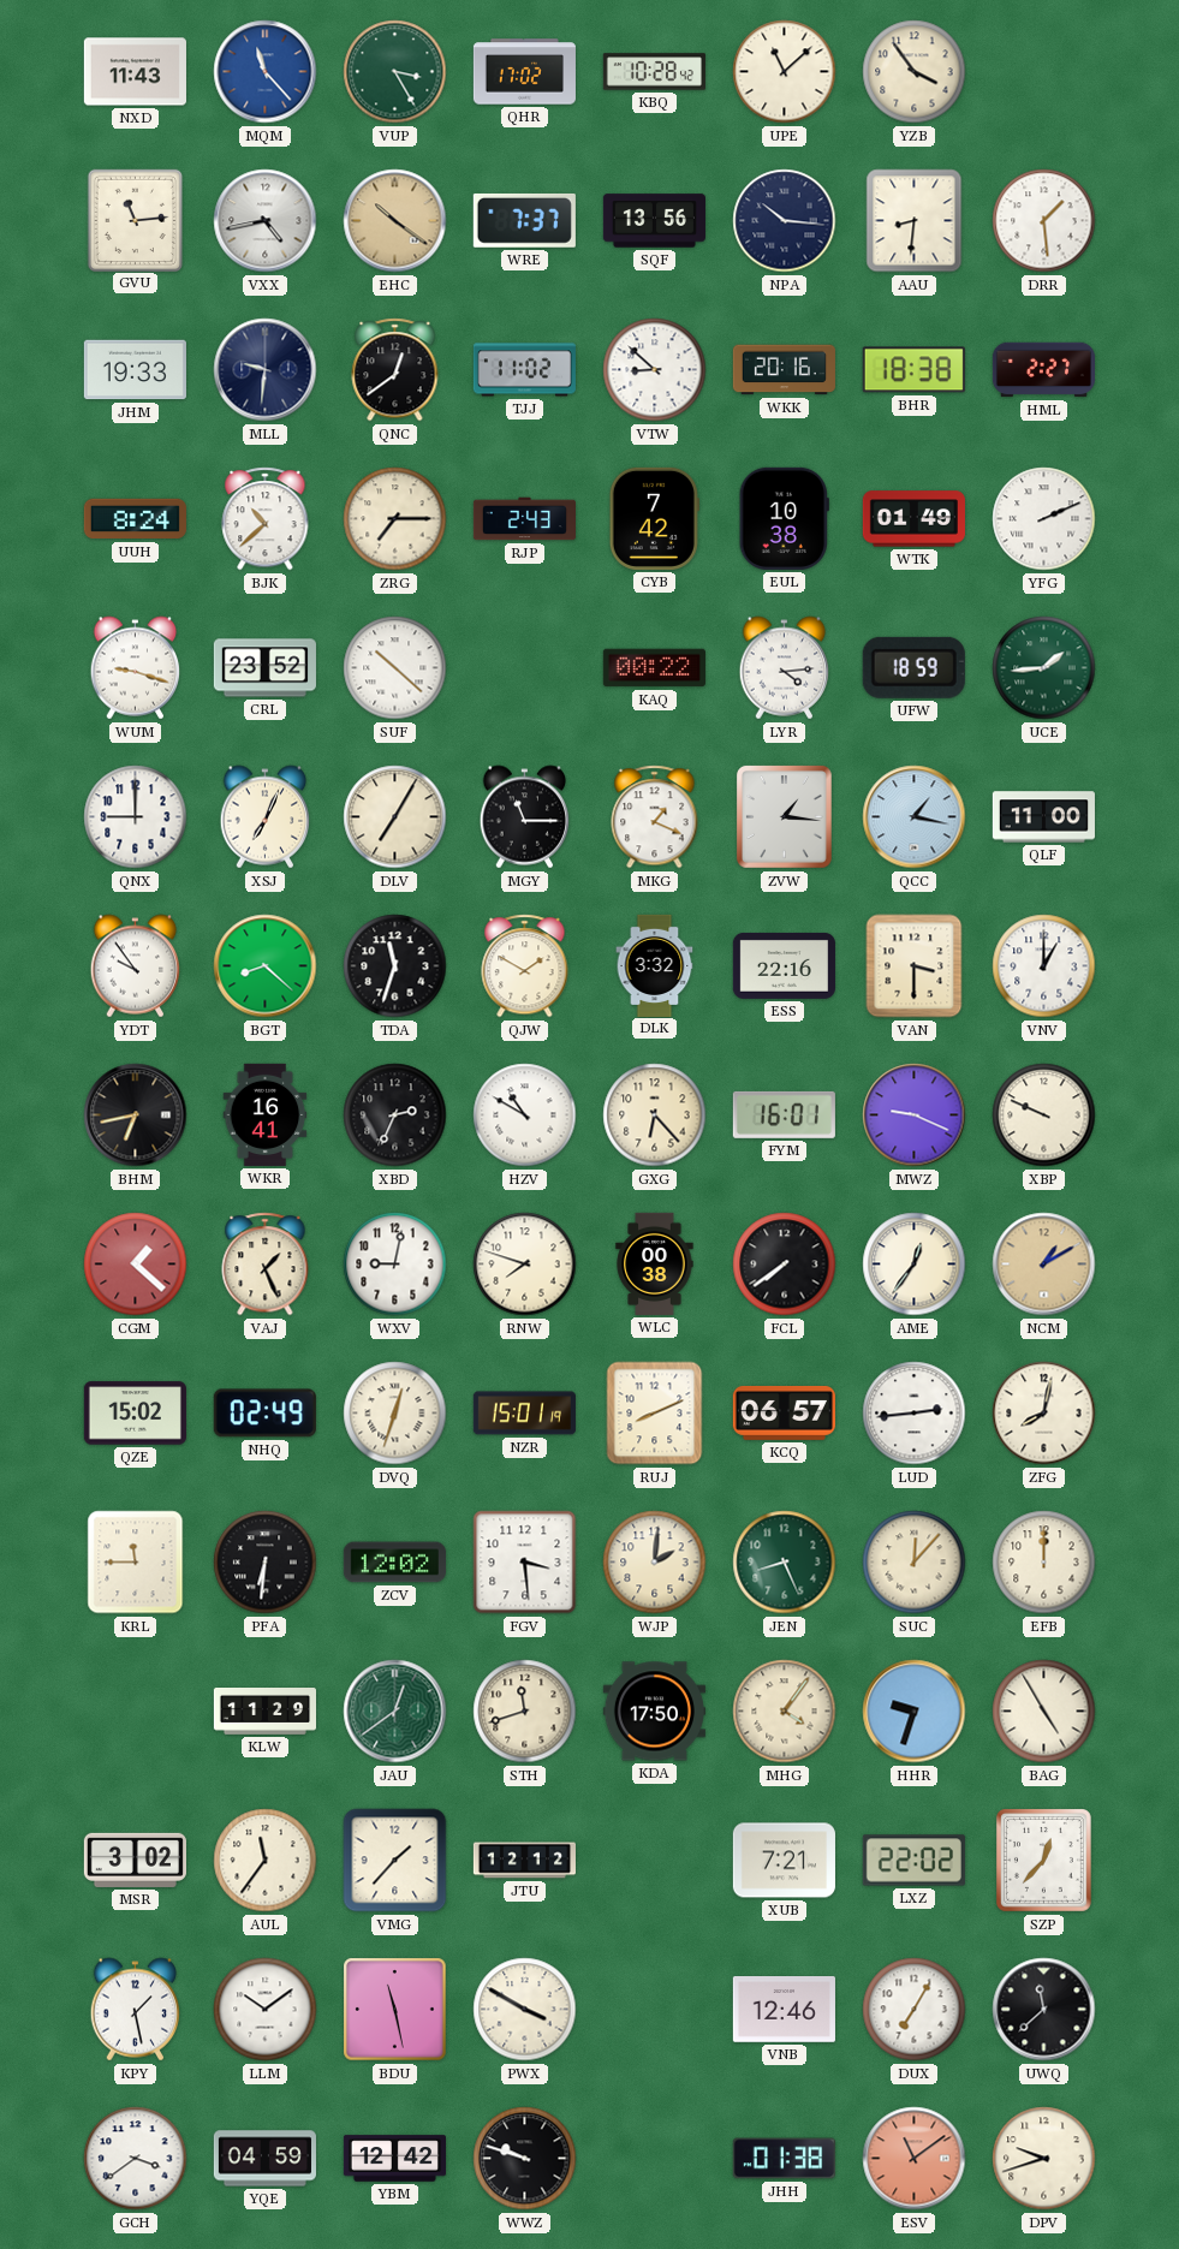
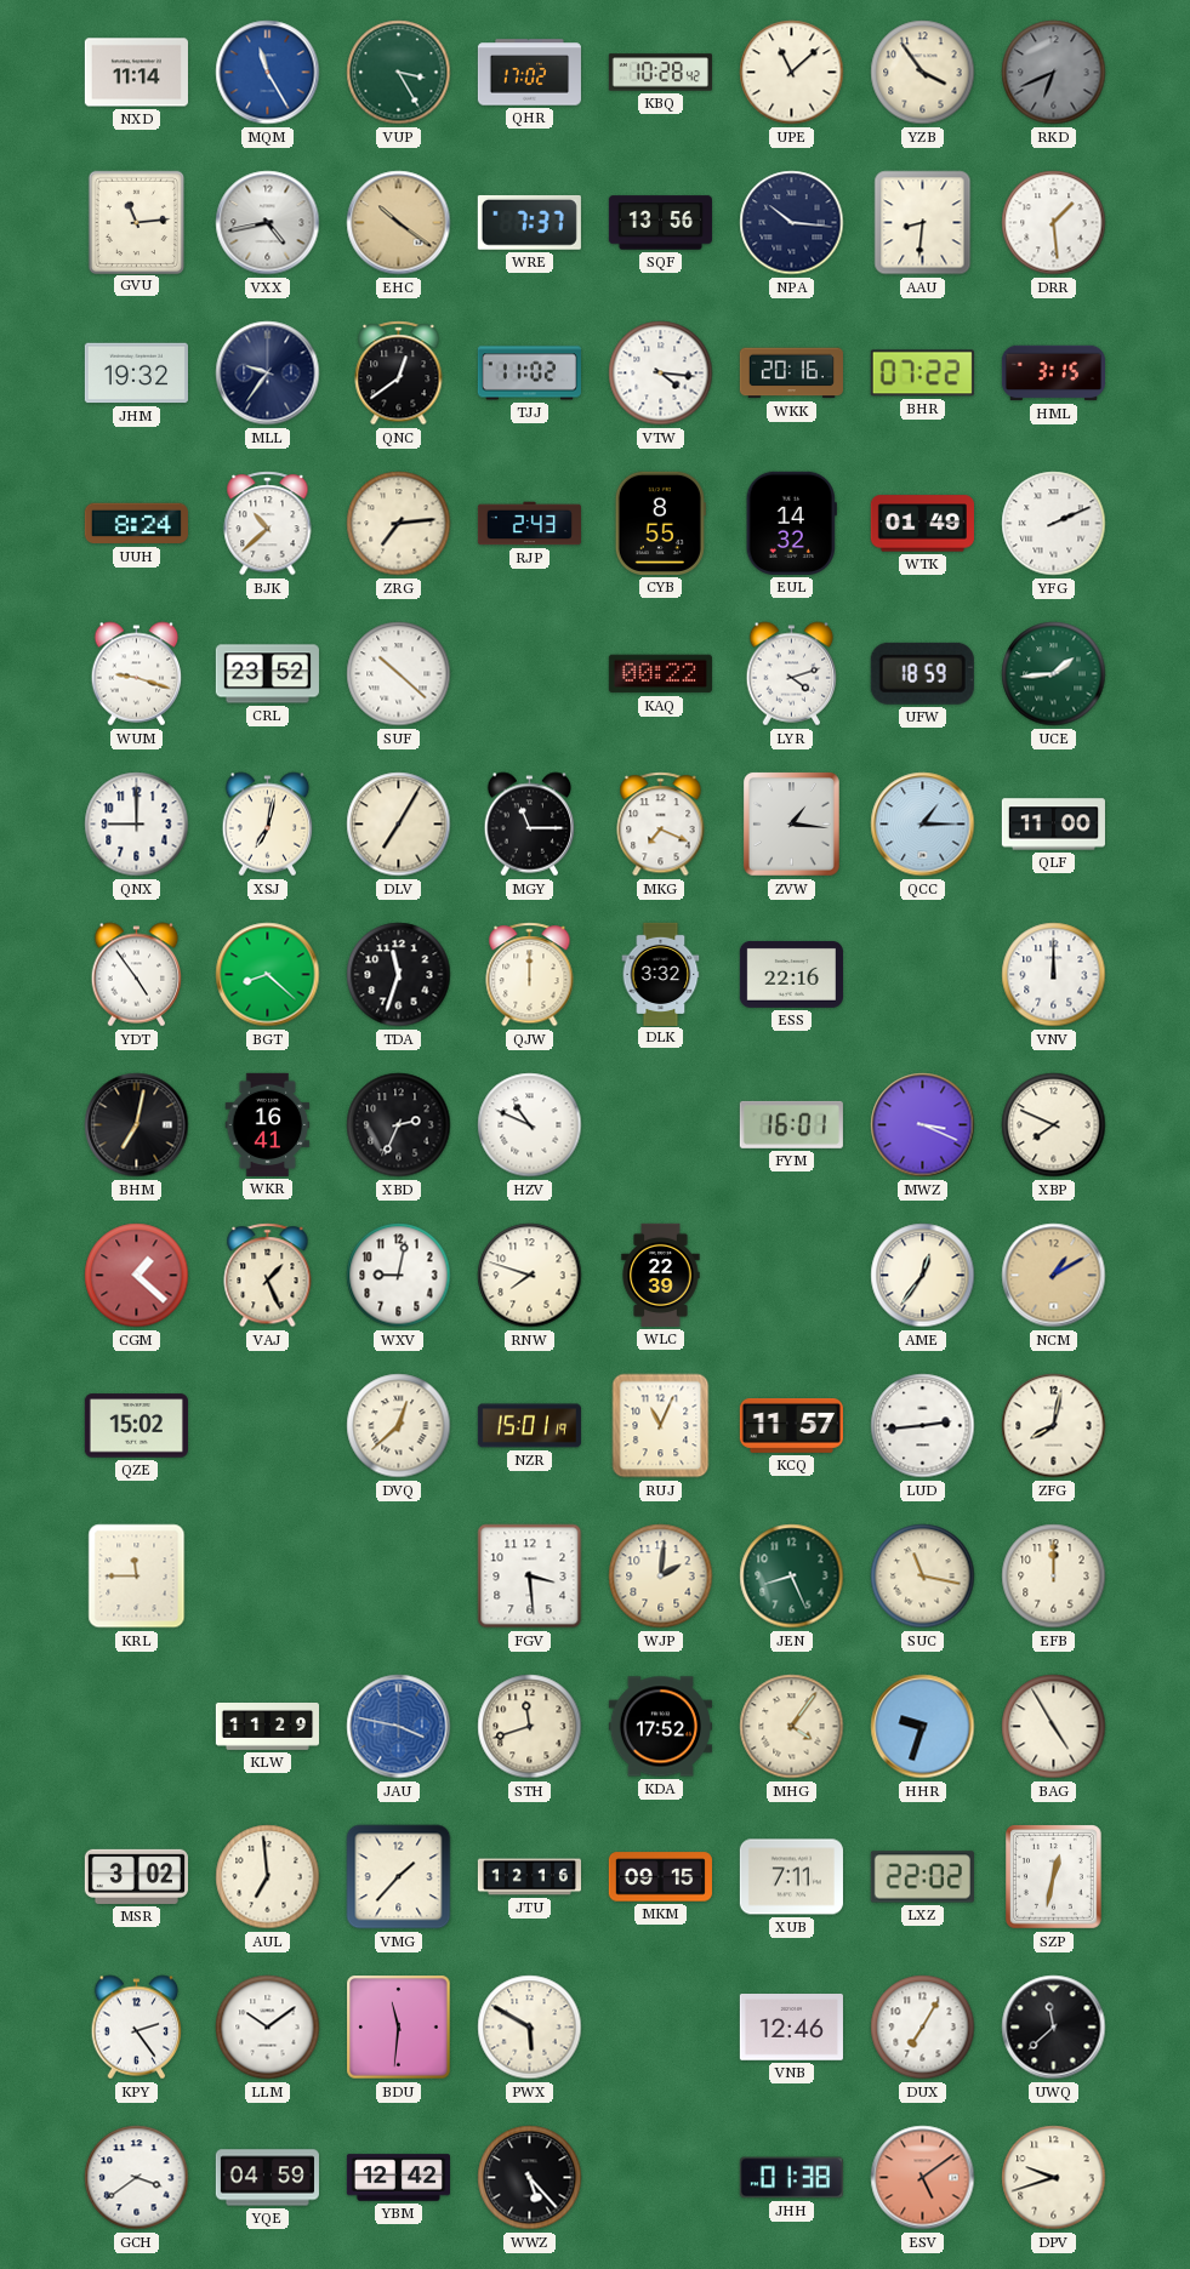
NXD: 11:43 -> 11:14
MQM: 11:23 -> 11:25
RKD: none -> 6:41
JHM: 19:33 -> 19:32
MLL: 9:31 -> 9:36
VTW: 8:52 -> 4:16
BHR: 18:38 -> 07:22
HML: 2:27 -> 3:15
ZRG: 7:15 -> 7:14
CYB: 7:42 -> 8:55
EUL: 10:38 -> 14:32
LYR: 4:14 -> 4:12
XSJ: 7:04 -> 7:02
MKG: 1:19 -> 7:19
QCC: 1:17 -> 1:15
YDT: 9:54 -> 4:54
QJW: 1:50 -> 12:00
VAN: 3:30 -> none
VNV: 1:00 -> 12:00
BHM: 6:43 -> 7:02
HZV: 10:50 -> 10:49
GXG: 6:23 -> none
MWZ: 9:19 -> 3:19
XBP: 9:49 -> 7:49
WLC: 00:38 -> 22:39
FCL: 7:39 -> none
NHQ: 02:49 -> none
DVQ: 12:33 -> 12:38
RUJ: 8:11 -> 11:04
KCQ: 06:57 -> 11:57
PFA: 6:31 -> none
ZCV: 12:02 -> none
SUC: 12:07 -> 11:17
JAU: 12:39 -> 3:47
JAU dial: green -> blue
KDA: 17:50 -> 17:52
AUL: 11:36 -> 6:59
JTU: 12:12 -> 12:16
MKM: none -> 09:15
XUB: 7:21 -> 7:11
SZP: 12:37 -> 12:32
KPY: 1:28 -> 2:24
BDU: 11:28 -> 11:31
PWX: 3:50 -> 5:50
WWZ: 9:48 -> 5:23
ESV: 11:09 -> 5:09
